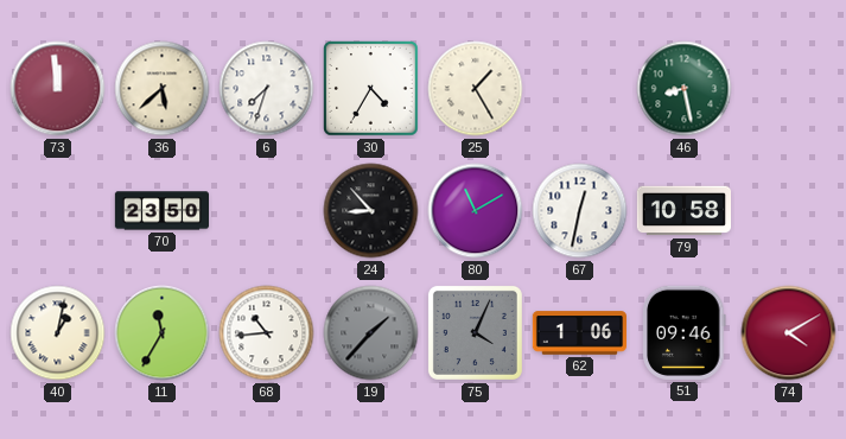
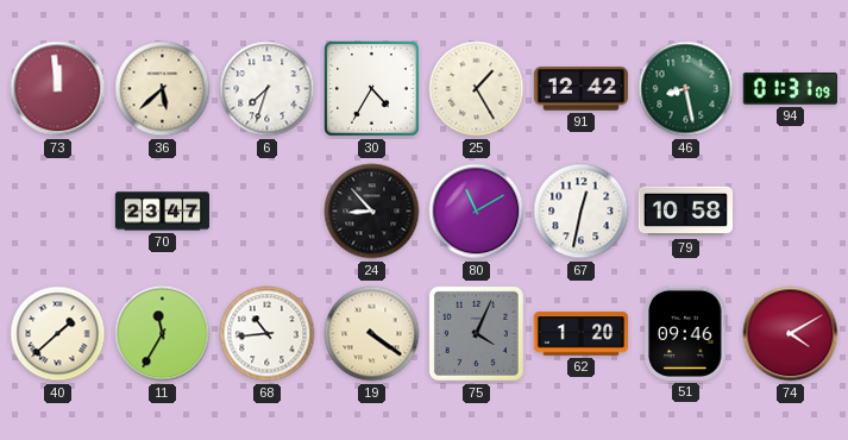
91: none -> 12:42
94: none -> 01:31
70: 23:50 -> 23:47
40: 1:02 -> 1:38
19: 1:37 -> 4:21
19 dial: grey -> cream
62: 1:06 -> 1:20
